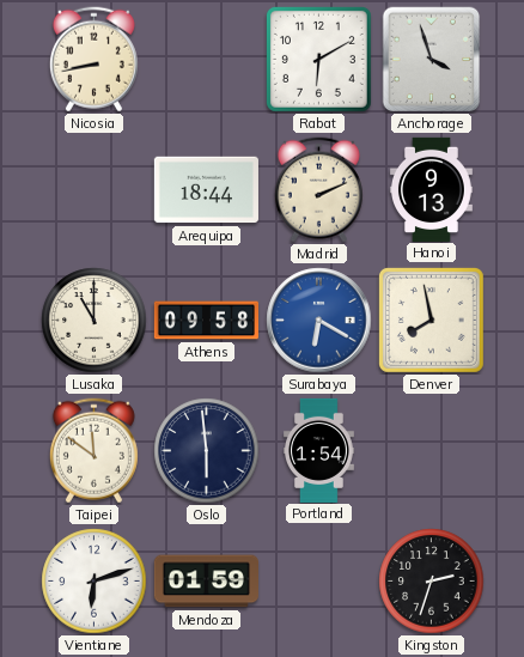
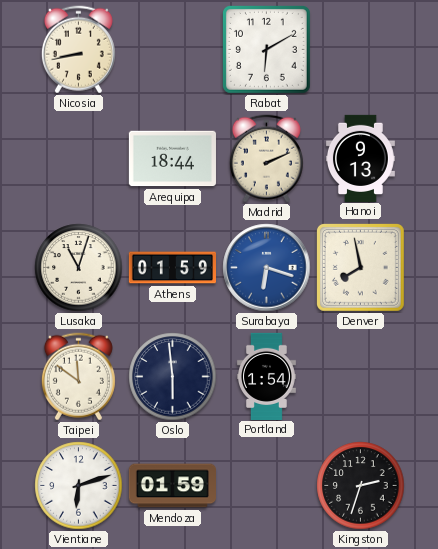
Anchorage: 3:57 -> none
Lusaka: 11:00 -> 11:03
Athens: 09:58 -> 01:59
Surabaya: 6:20 -> 6:18
